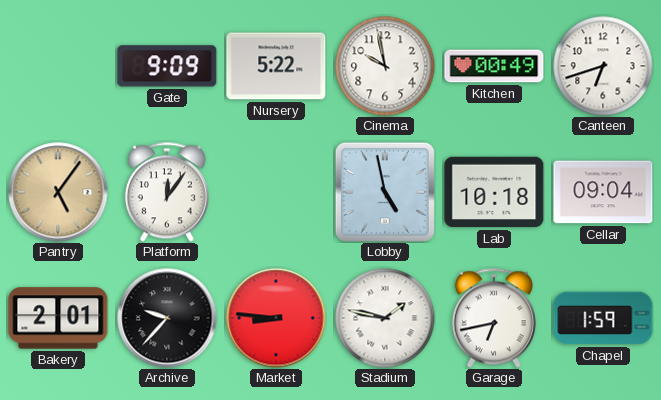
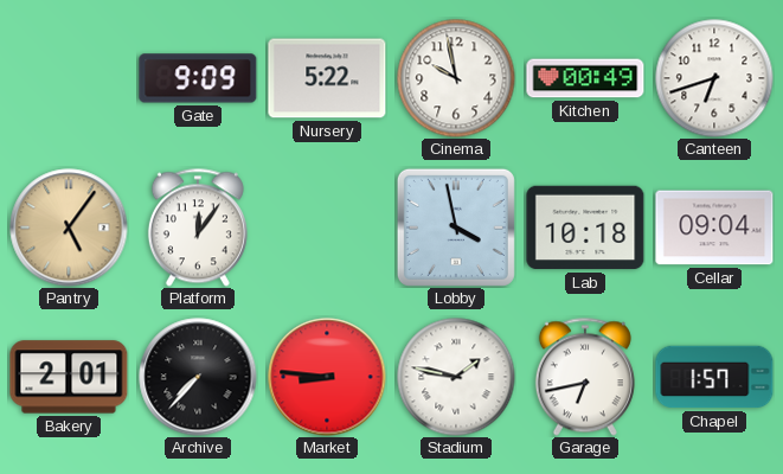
Lobby: 4:58 -> 3:58
Archive: 9:37 -> 7:37
Chapel: 1:59 -> 1:57
